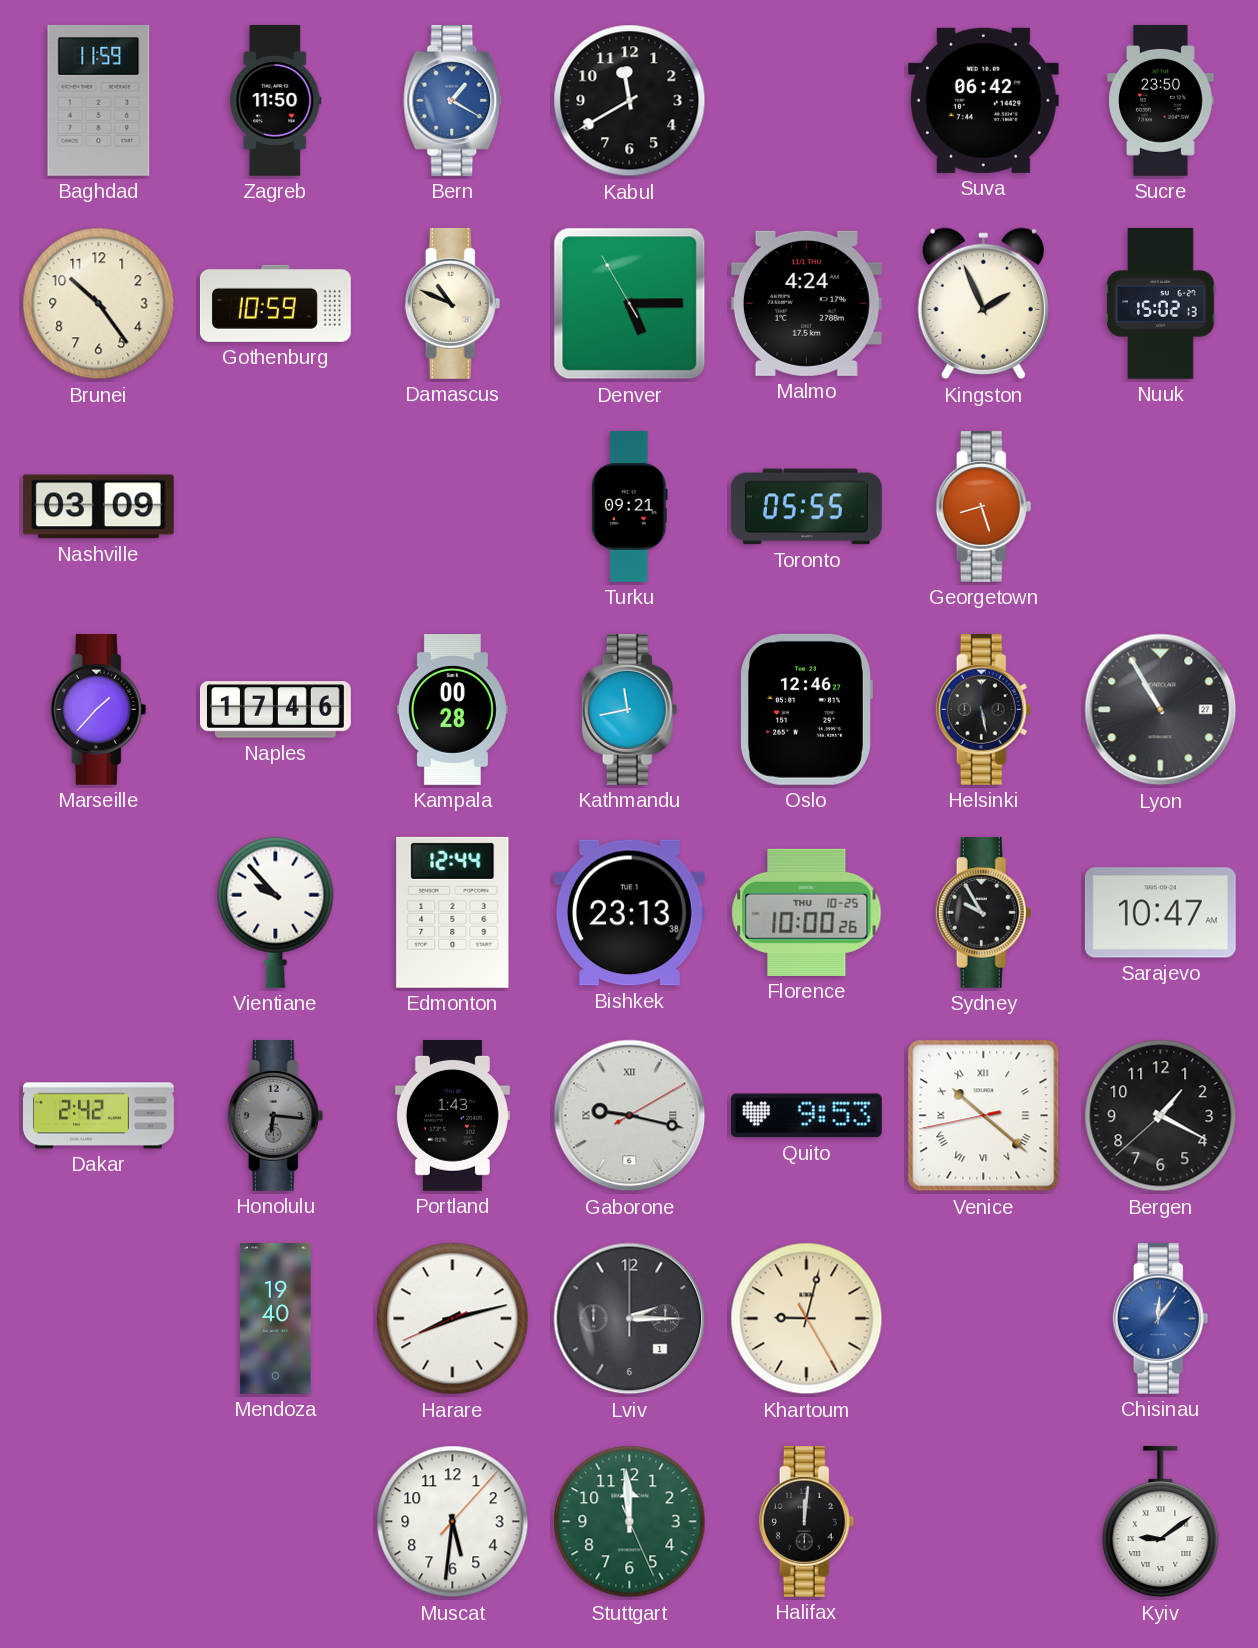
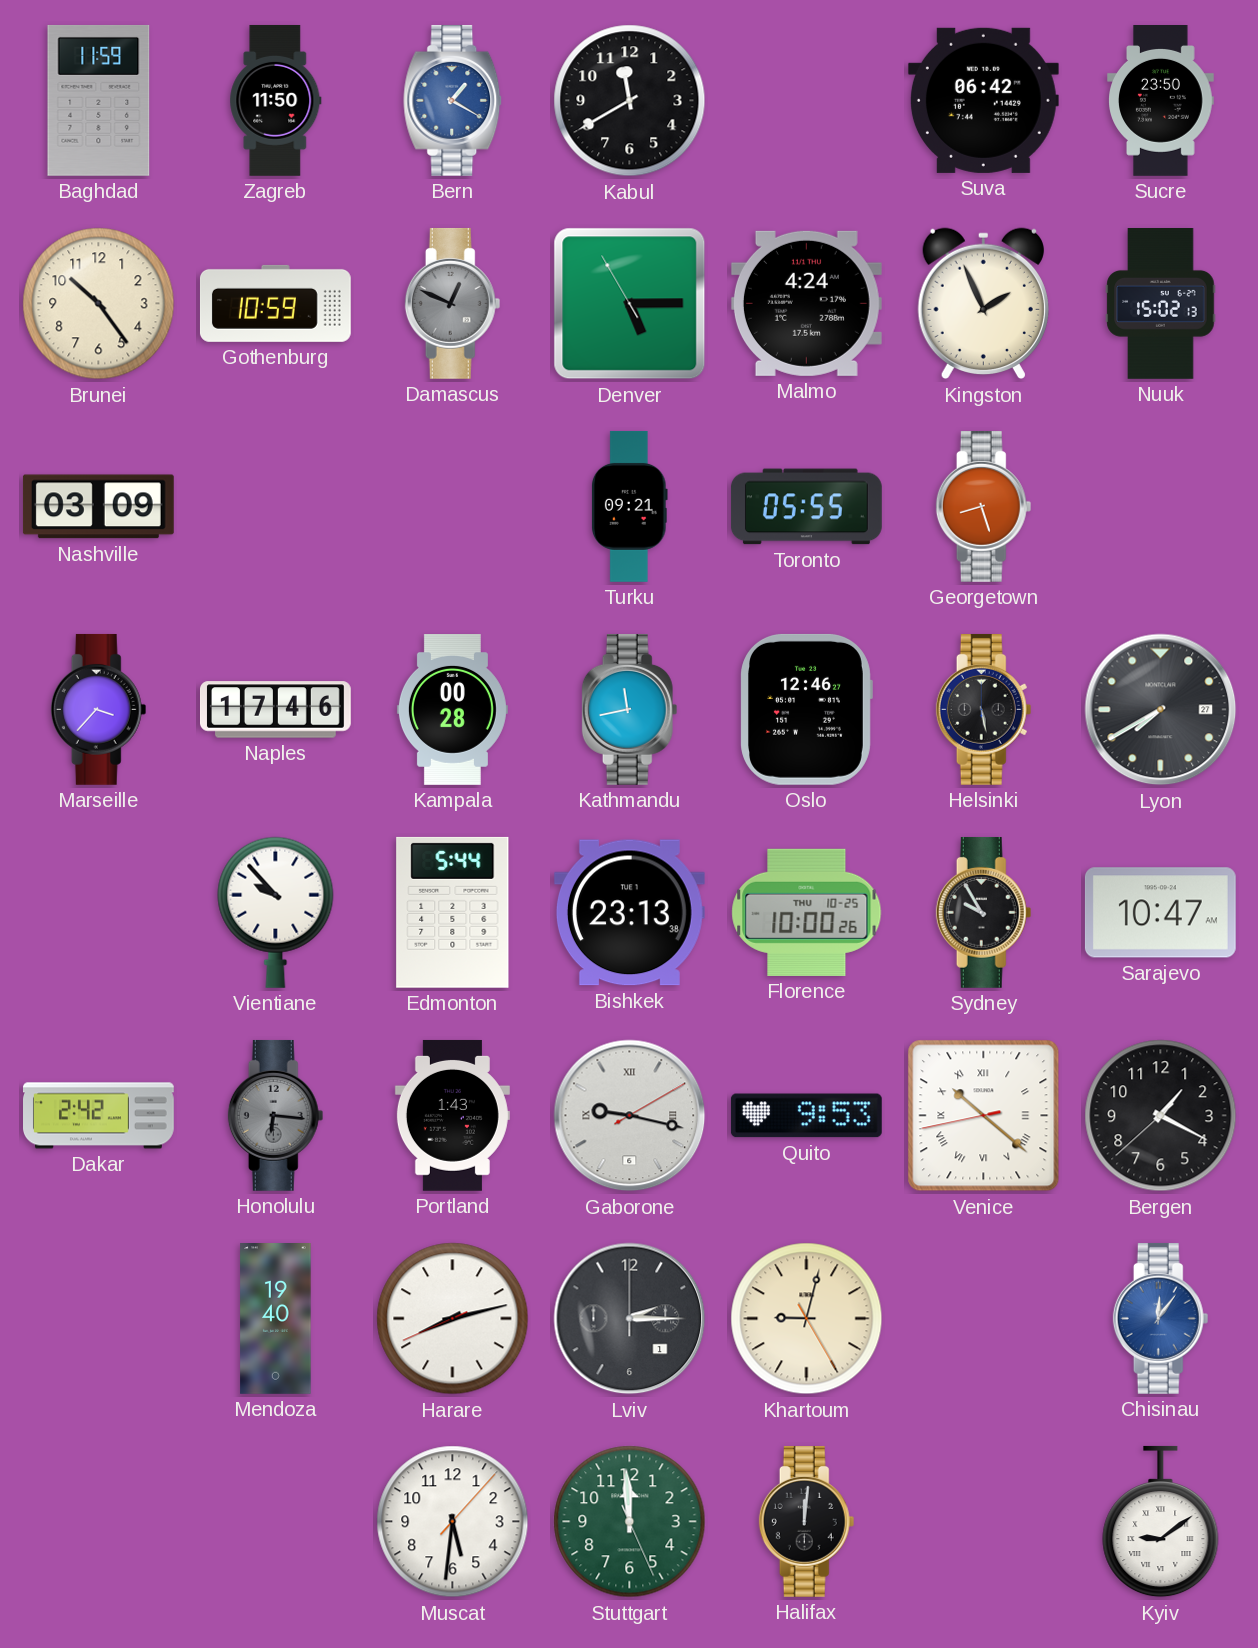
Damascus: 10:49 -> 12:49
Damascus dial: cream -> grey
Marseille: 1:37 -> 3:37
Lyon: 10:55 -> 7:40
Edmonton: 12:44 -> 5:44
